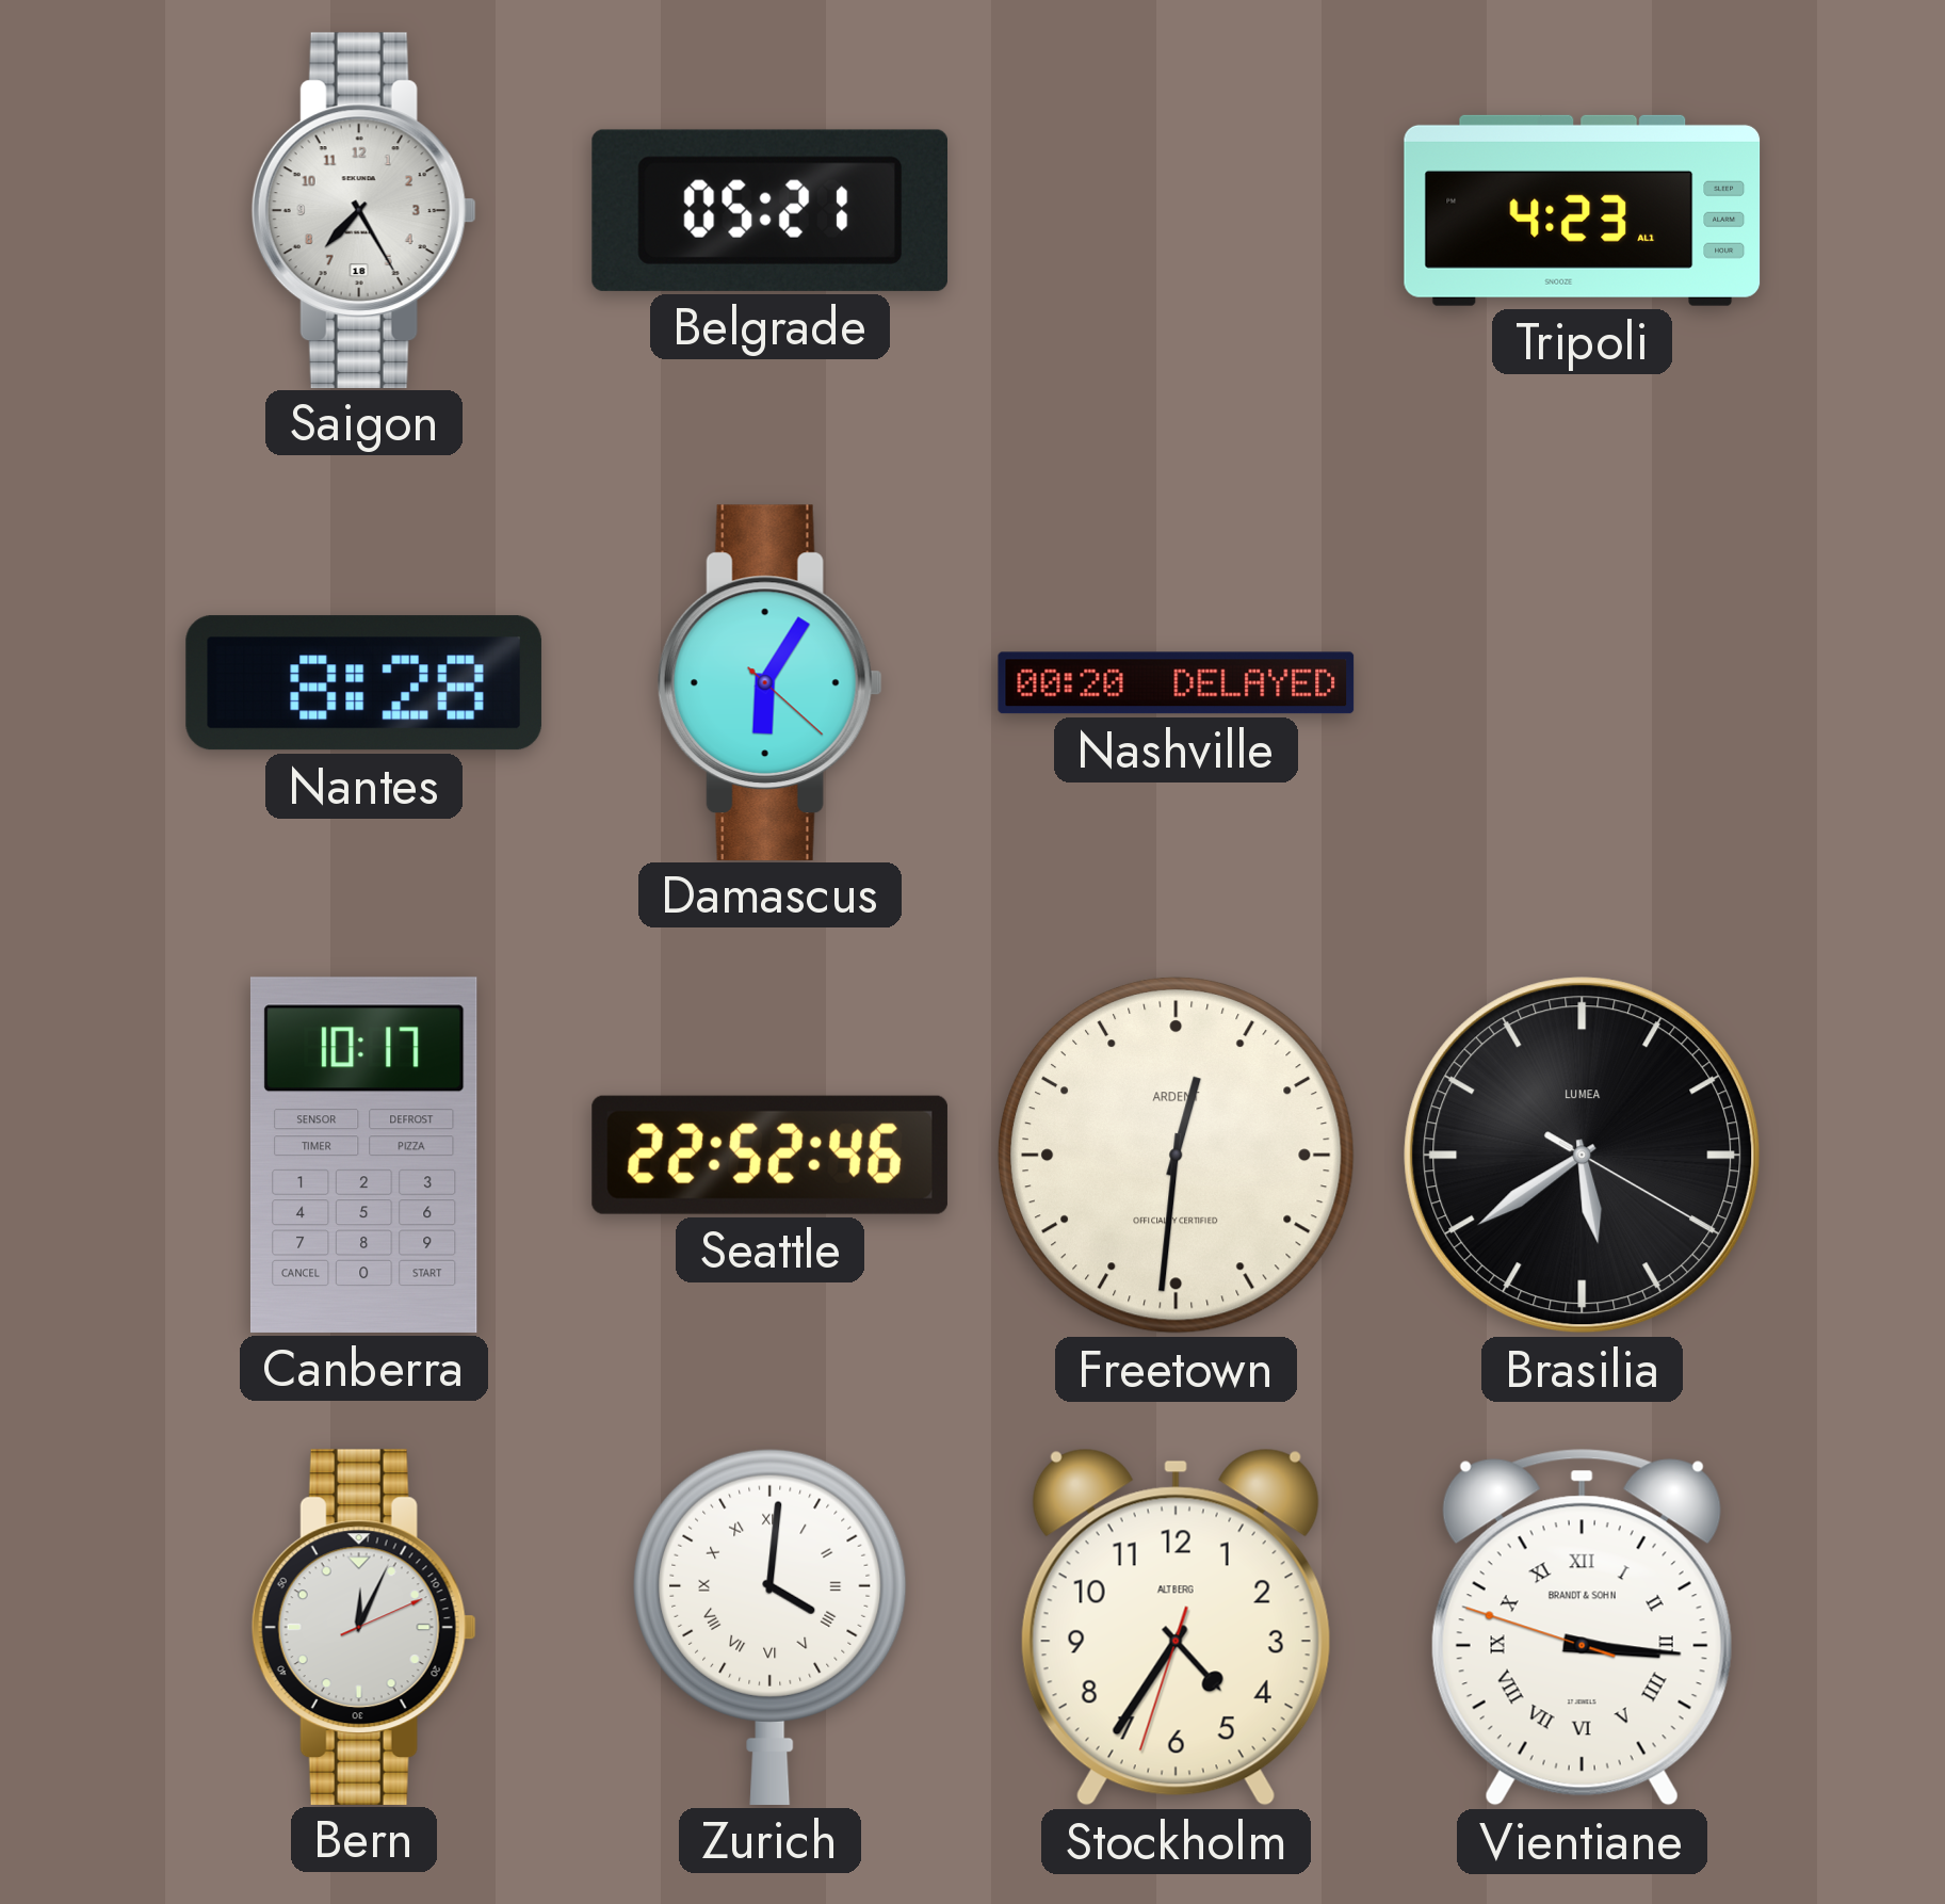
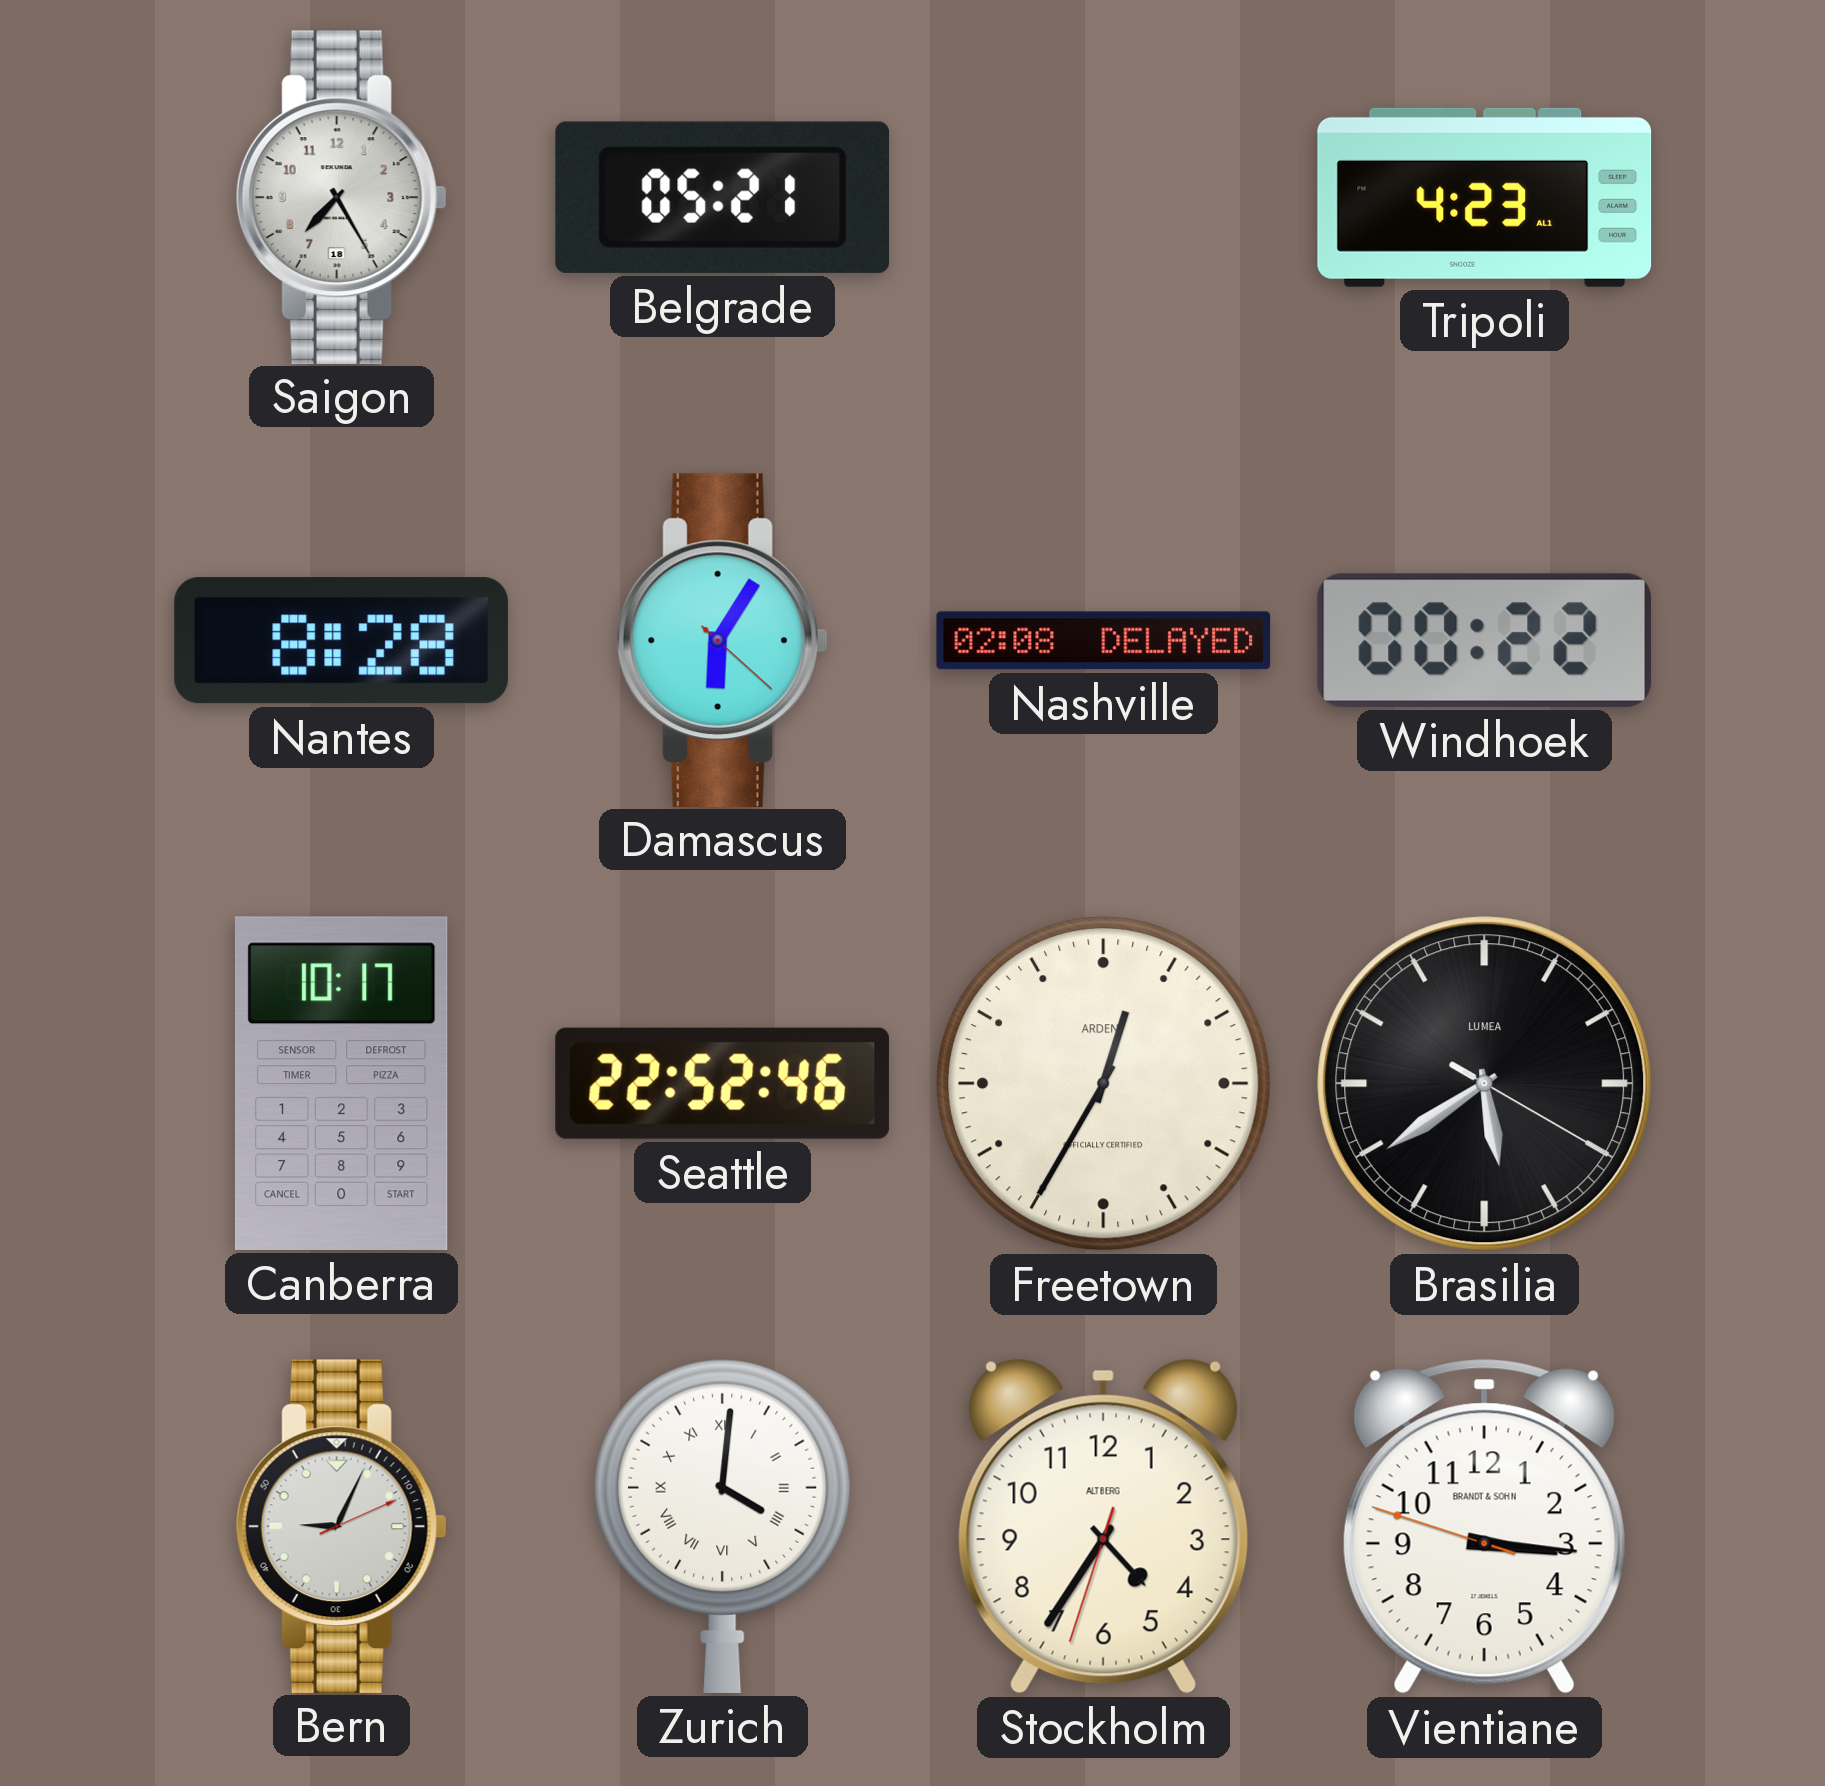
Nashville: 00:20 -> 02:08
Windhoek: none -> 00:22
Freetown: 12:31 -> 12:35
Bern: 12:04 -> 9:04
Vientiane numerals: Roman -> Arabic
